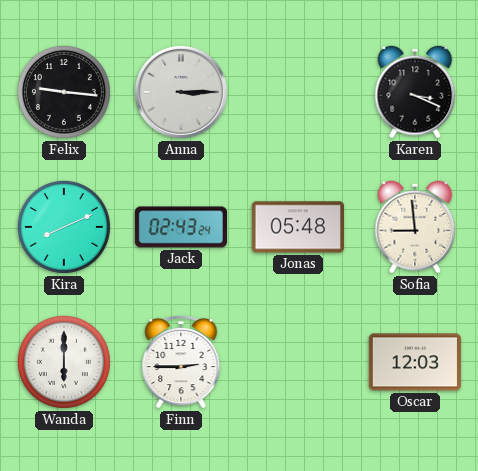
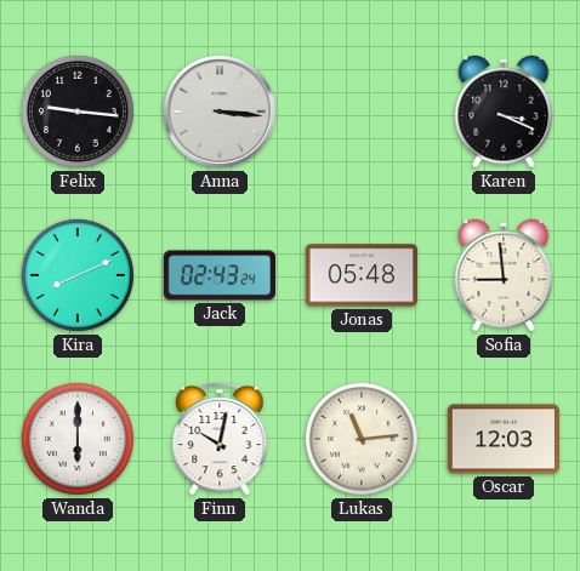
Anna: 3:15 -> 3:16
Finn: 2:45 -> 10:02
Lukas: none -> 11:14
